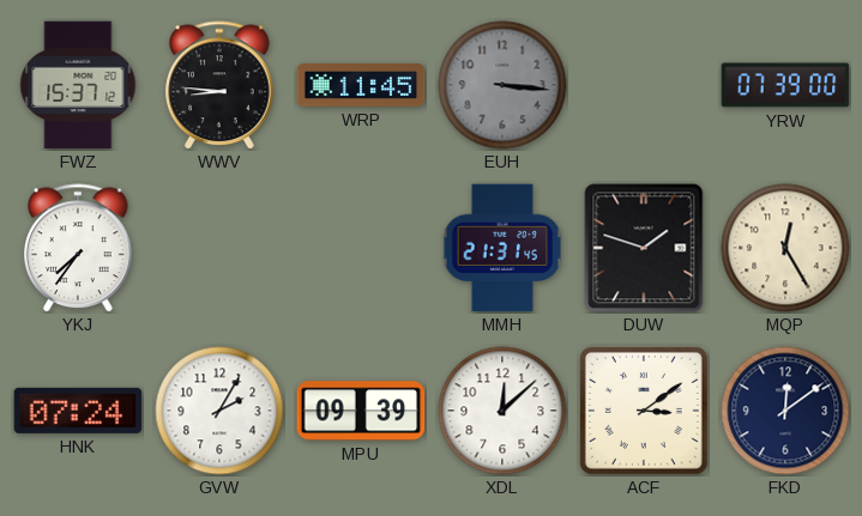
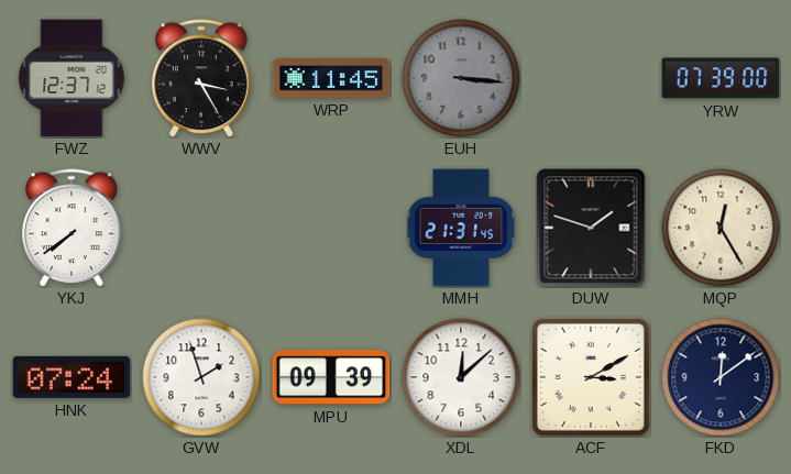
FWZ: 15:37 -> 12:37
WWV: 8:46 -> 3:25
YKJ: 7:36 -> 7:39
GVW: 2:05 -> 1:57
ACF: 3:09 -> 3:10
